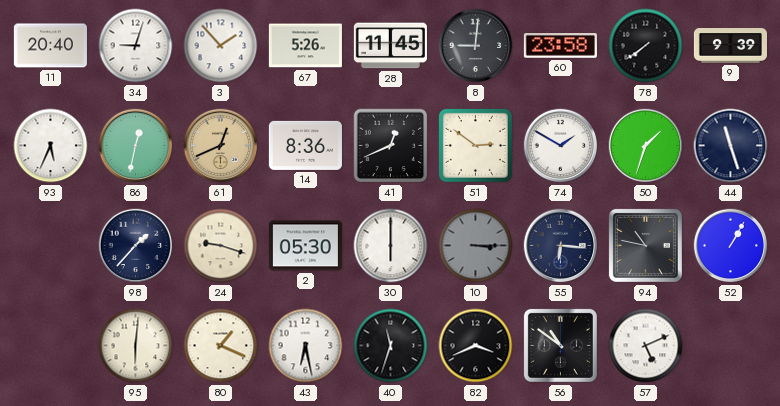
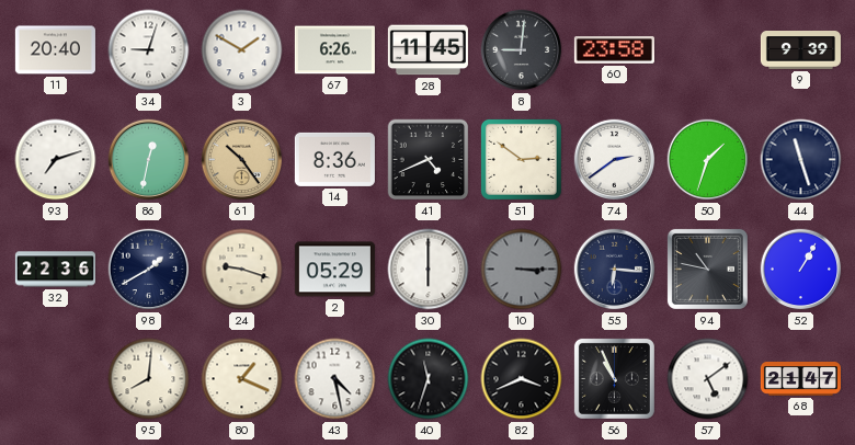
3: 1:53 -> 1:50
67: 5:26 -> 6:26
78: 7:39 -> none
93: 5:34 -> 7:12
61: 12:41 -> 10:24
41: 12:41 -> 4:41
74: 1:50 -> 2:39
32: none -> 22:36
98: 1:37 -> 1:40
2: 05:30 -> 05:29
95: 6:01 -> 8:01
43: 6:28 -> 4:28
56: 10:51 -> 10:56
57: 5:11 -> 5:09
68: none -> 21:47
